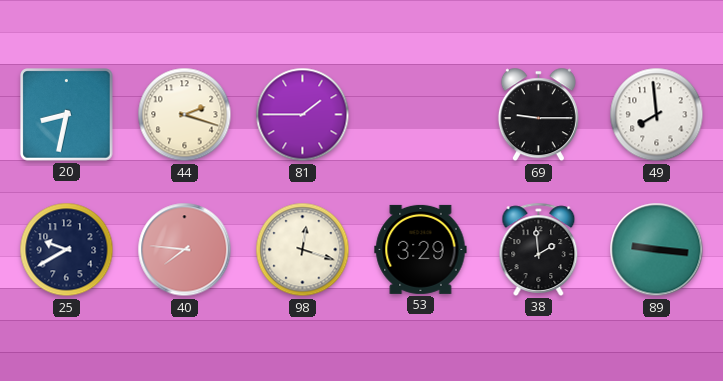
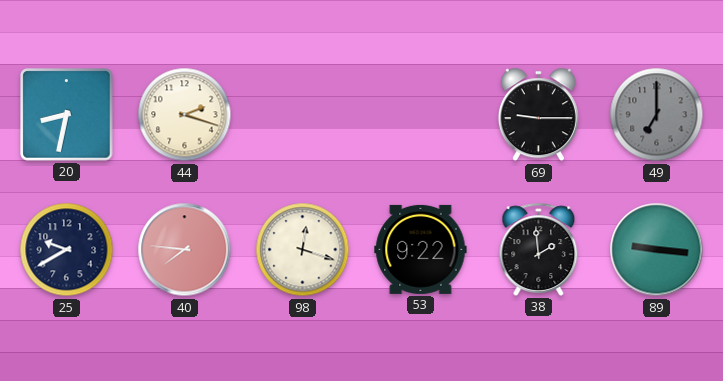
81: 1:45 -> none
49: 7:59 -> 7:00
49 dial: white -> grey
53: 3:29 -> 9:22
